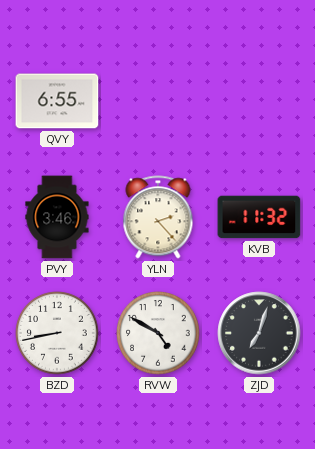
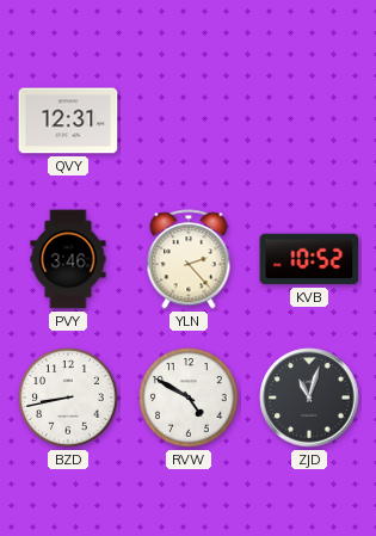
QVY: 6:55 -> 12:31
KVB: 11:32 -> 10:52
ZJD: 7:03 -> 11:03
